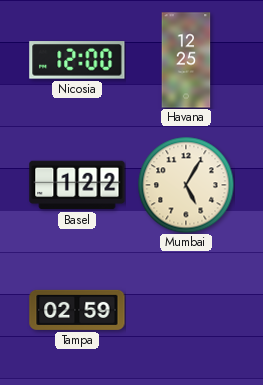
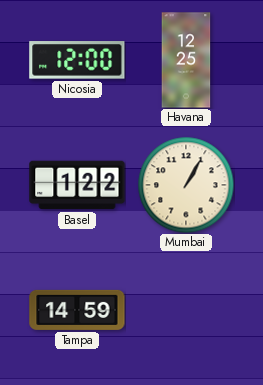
Mumbai: 5:05 -> 1:05
Tampa: 02:59 -> 14:59
